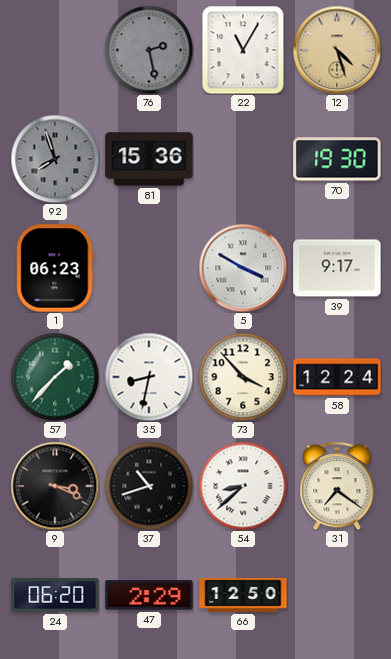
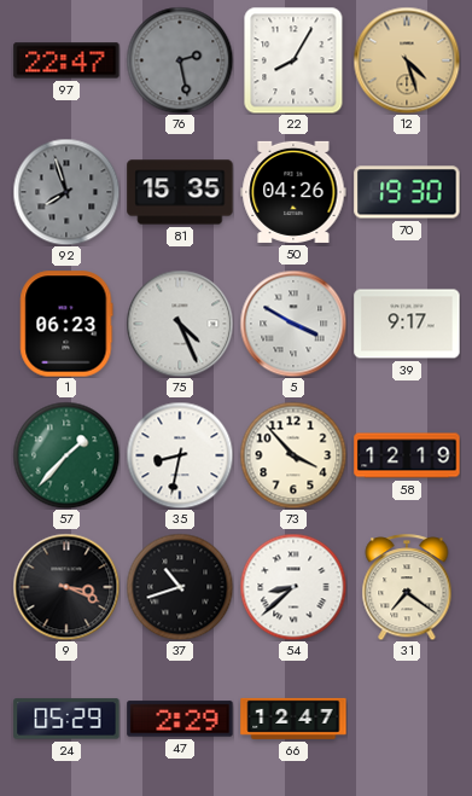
97: none -> 22:47
22: 11:05 -> 8:05
81: 15:36 -> 15:35
50: none -> 04:26
75: none -> 4:26
58: 12:24 -> 12:19
24: 06:20 -> 05:29
66: 12:50 -> 12:47
